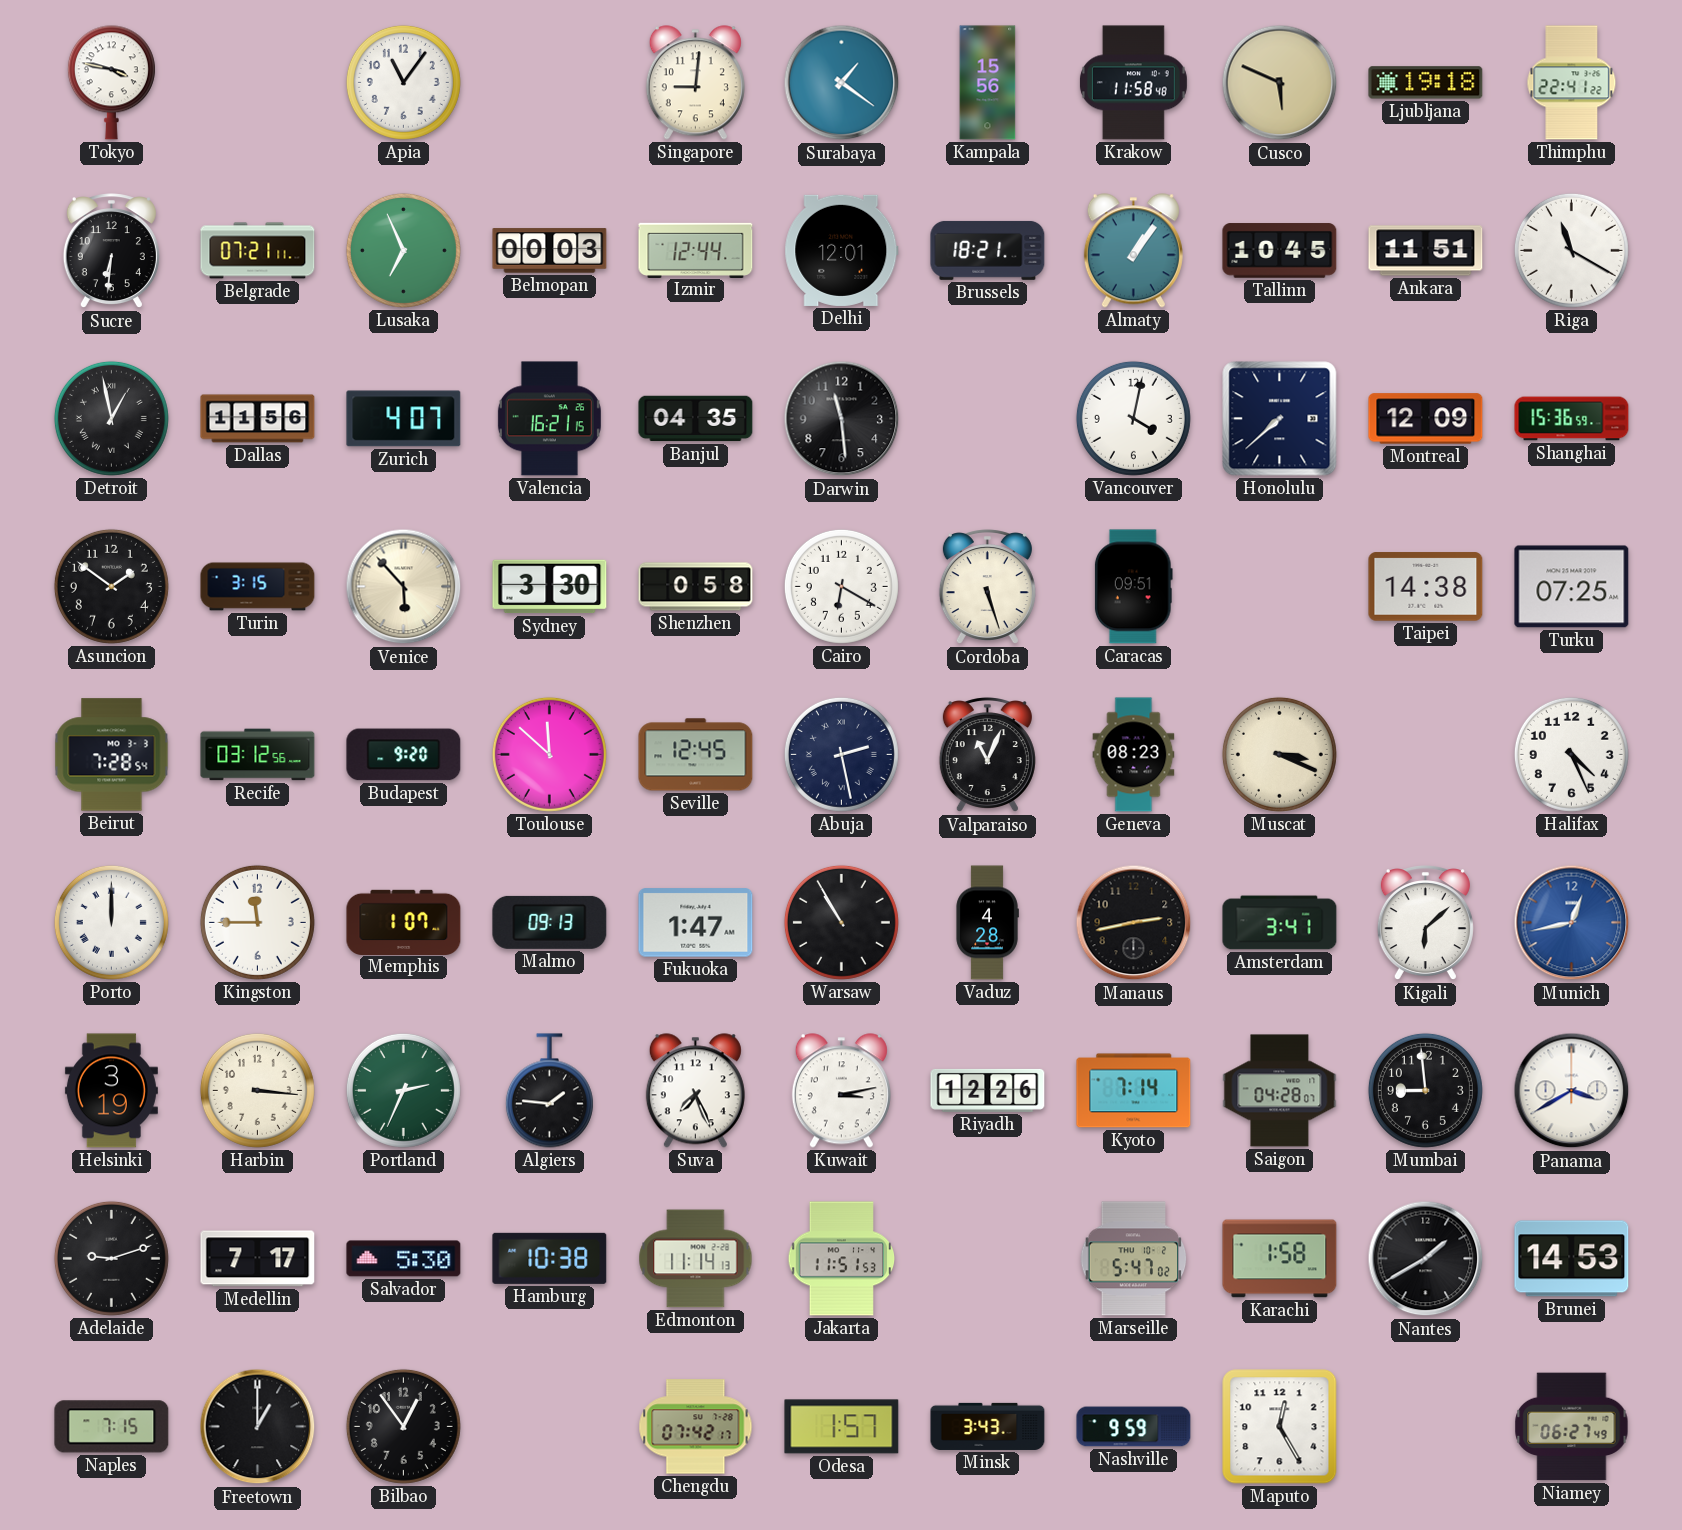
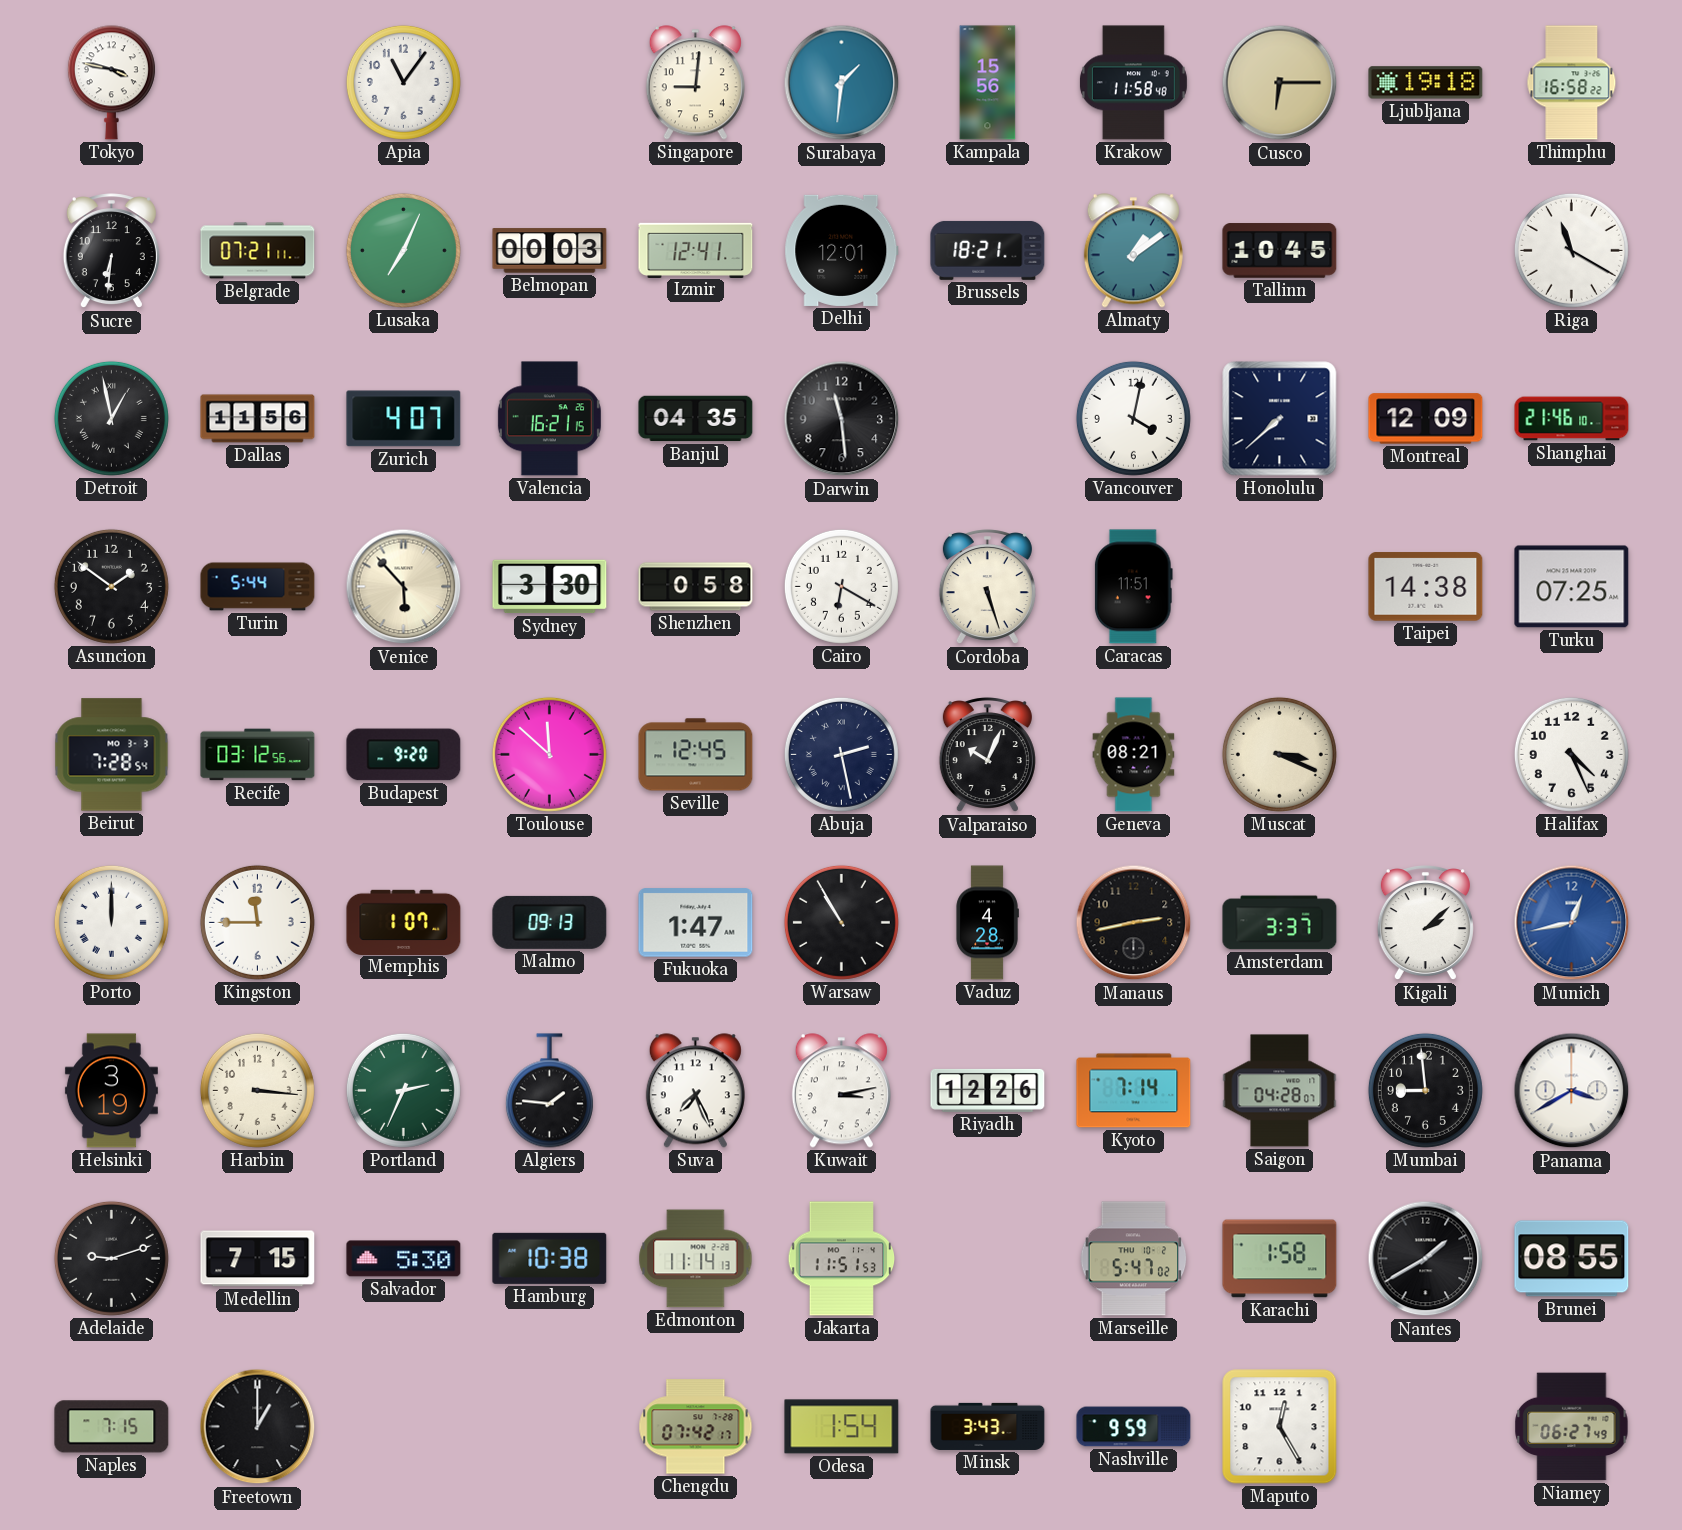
Surabaya: 1:21 -> 1:31
Cusco: 5:49 -> 6:15
Thimphu: 22:41 -> 16:58
Lusaka: 6:56 -> 7:04
Izmir: 12:44 -> 12:41
Almaty: 1:06 -> 1:09
Ankara: 11:51 -> none
Shanghai: 15:36 -> 21:46
Turin: 3:15 -> 5:44
Caracas: 09:51 -> 11:51
Valparaiso: 11:04 -> 10:04
Geneva: 08:23 -> 08:21
Amsterdam: 3:41 -> 3:37
Kigali: 6:08 -> 2:08
Medellin: 7:17 -> 7:15
Brunei: 14:53 -> 08:55
Bilbao: 12:54 -> none
Odesa: 1:57 -> 1:54
